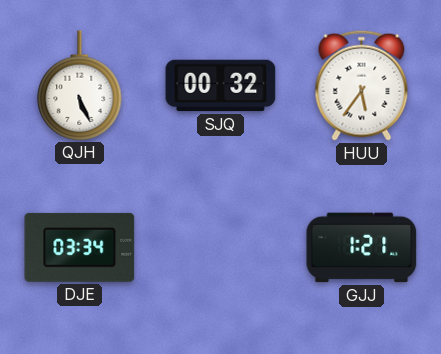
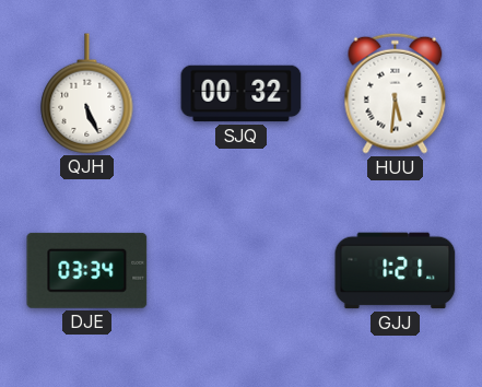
HUU: 5:36 -> 5:31
